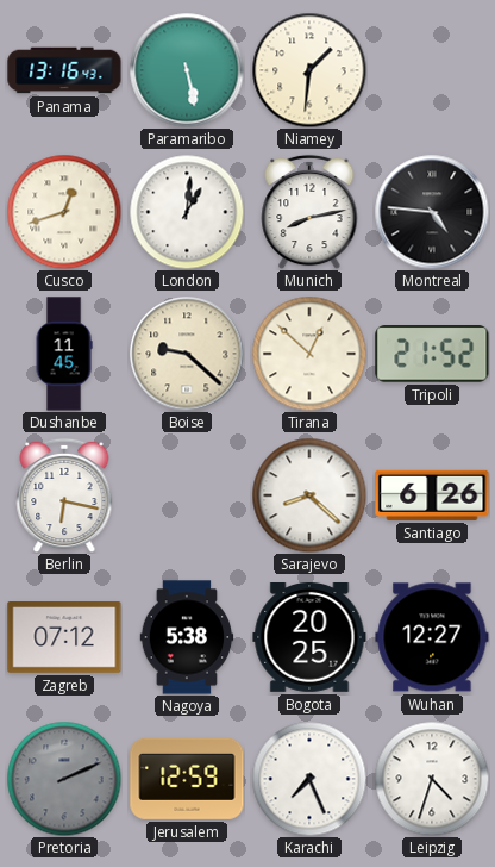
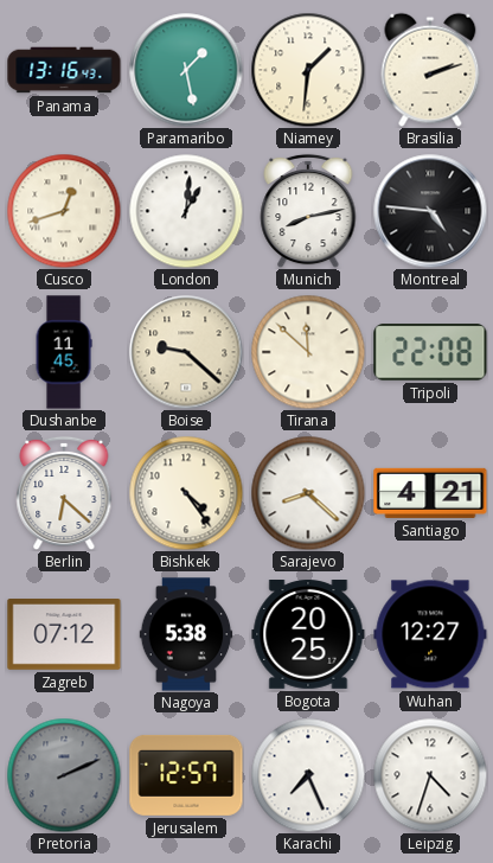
Paramaribo: 5:28 -> 1:28
Brasilia: none -> 2:12
Tirana: 12:52 -> 11:52
Tripoli: 21:52 -> 22:08
Berlin: 6:17 -> 6:22
Bishkek: none -> 4:24
Santiago: 6:26 -> 4:21
Jerusalem: 12:59 -> 12:57
